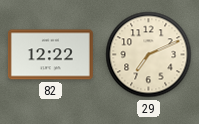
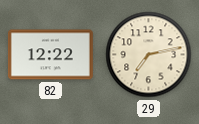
29: 7:11 -> 7:13
